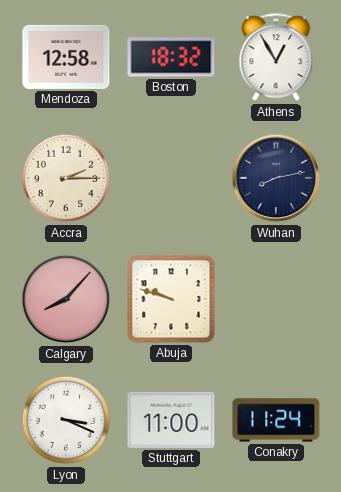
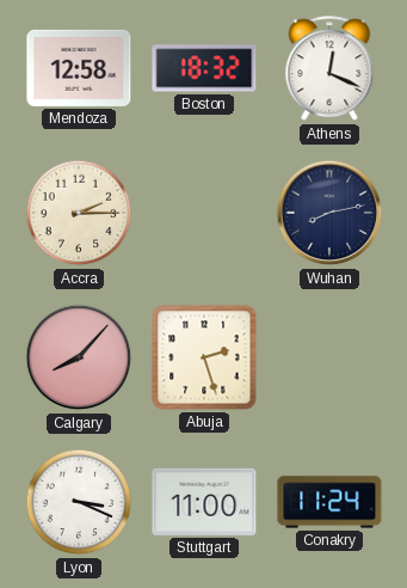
Athens: 12:55 -> 12:19
Abuja: 9:48 -> 2:27
